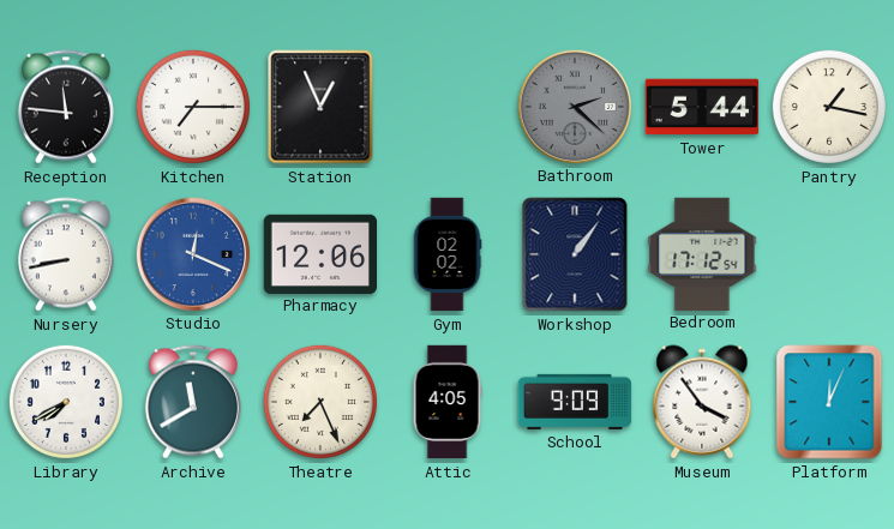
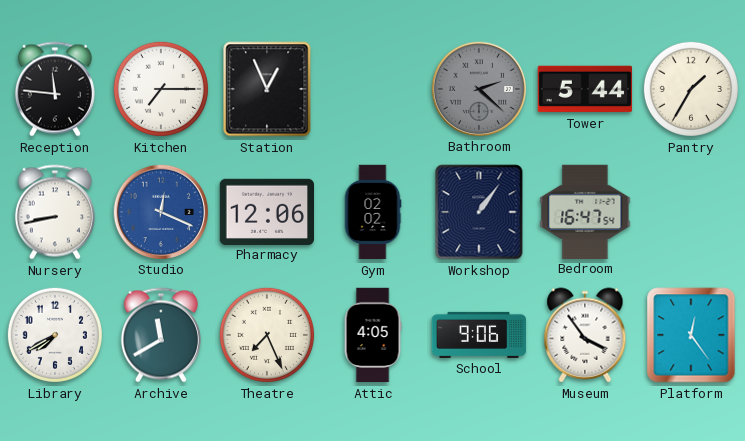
Pantry: 1:17 -> 1:35
Bedroom: 17:12 -> 16:47
School: 9:09 -> 9:06
Platform: 12:04 -> 12:24
